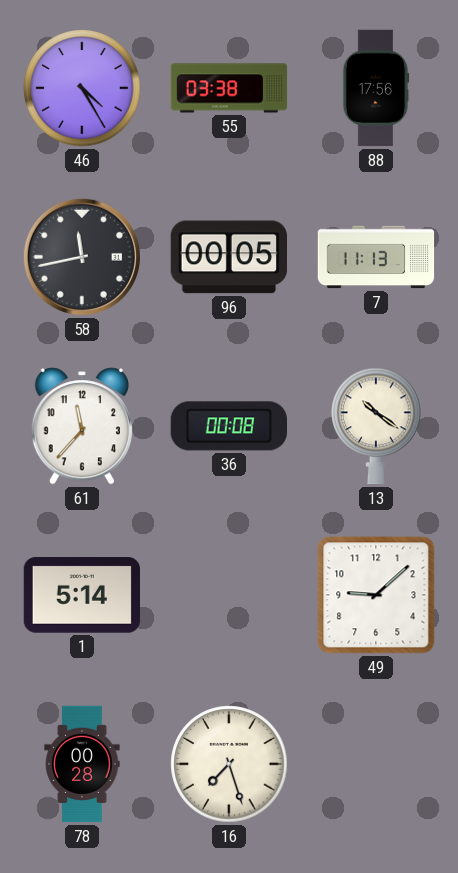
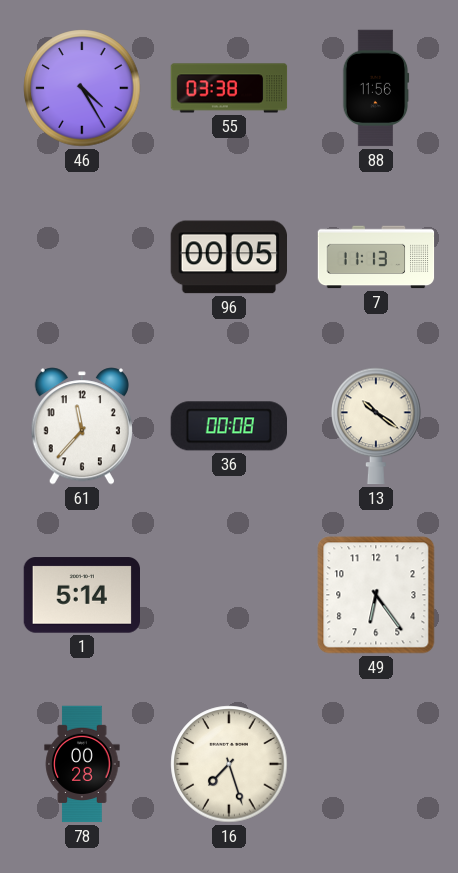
88: 17:56 -> 11:56
58: 11:43 -> none
49: 9:08 -> 6:24
